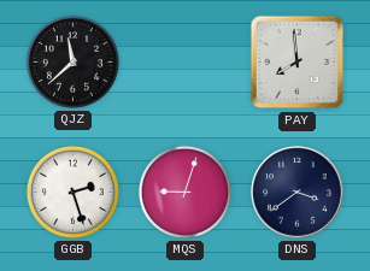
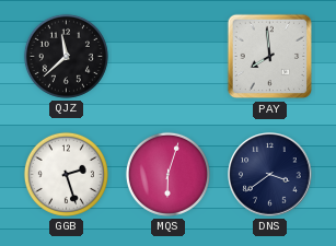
MQS: 9:03 -> 6:03
